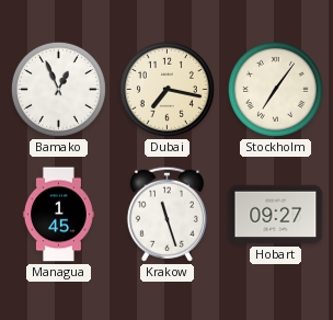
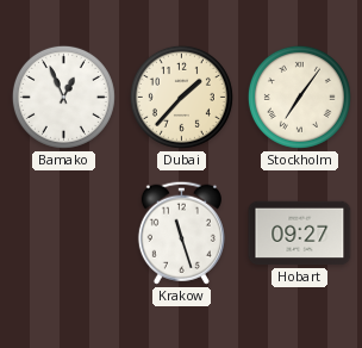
Dubai: 7:17 -> 1:37
Managua: 1:45 -> none
